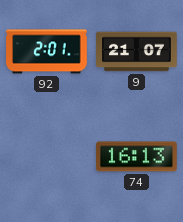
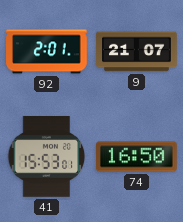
41: none -> 15:53
74: 16:13 -> 16:50
